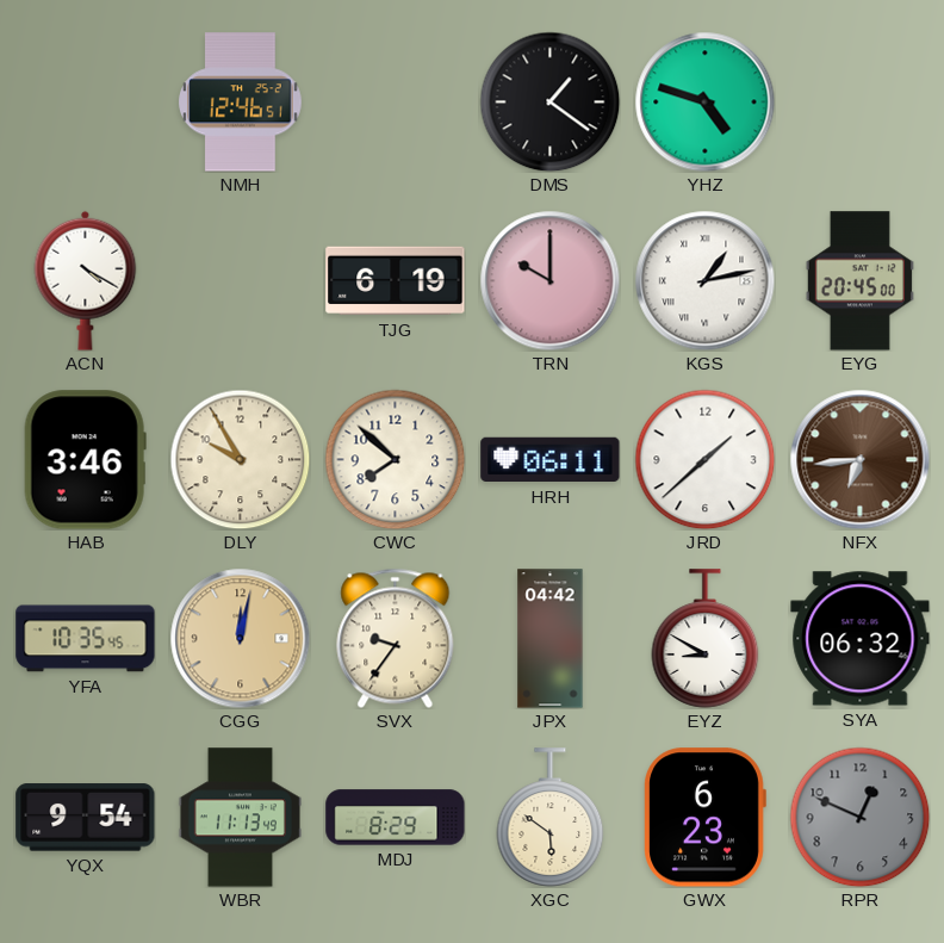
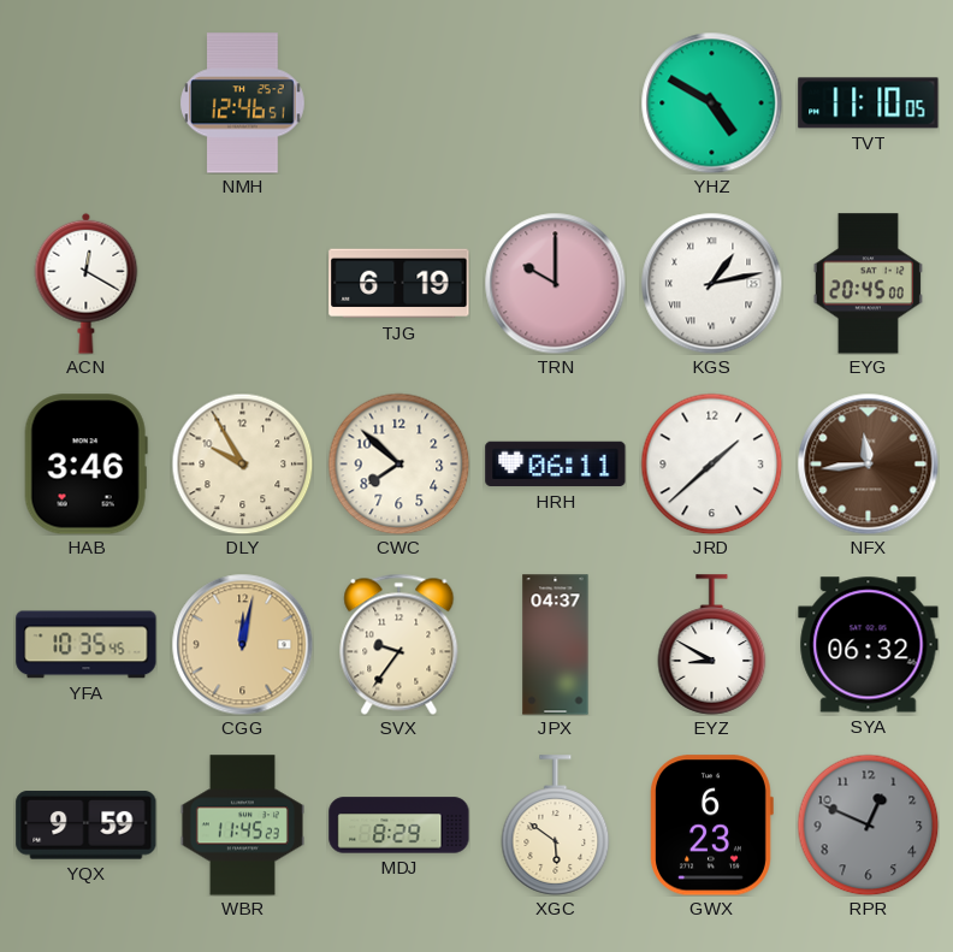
DMS: 1:21 -> none
YHZ: 4:48 -> 4:50
TVT: none -> 11:10
ACN: 4:20 -> 12:20
NFX: 6:44 -> 11:44
JPX: 04:42 -> 04:37
YQX: 9:54 -> 9:59
WBR: 11:13 -> 11:45
